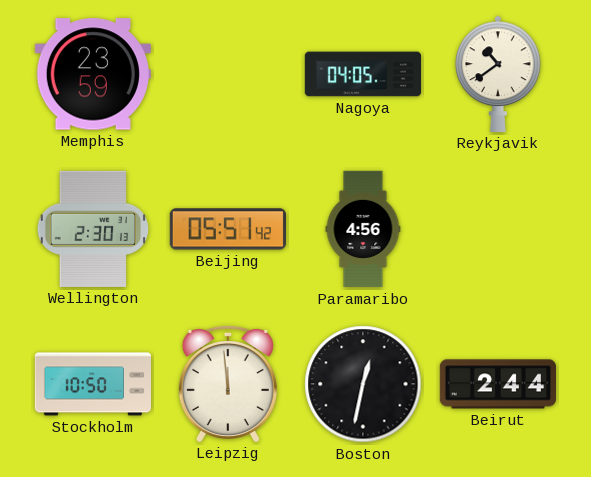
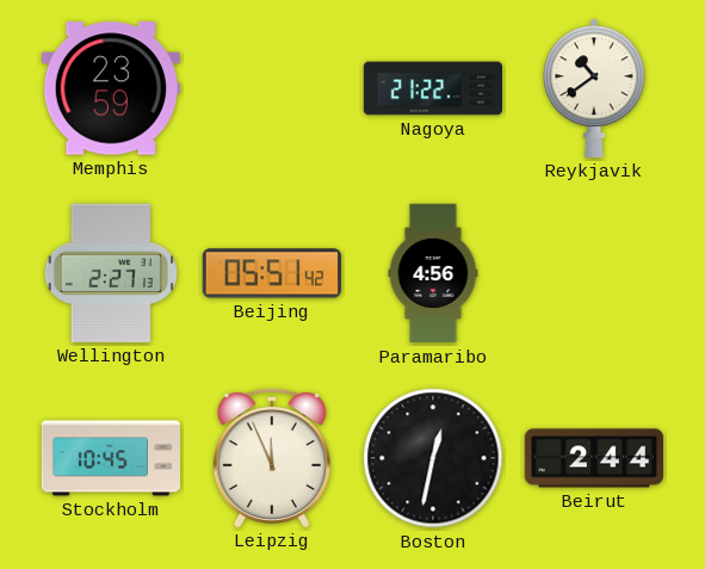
Nagoya: 04:05 -> 21:22
Wellington: 2:30 -> 2:27
Stockholm: 10:50 -> 10:45
Leipzig: 11:59 -> 11:56
